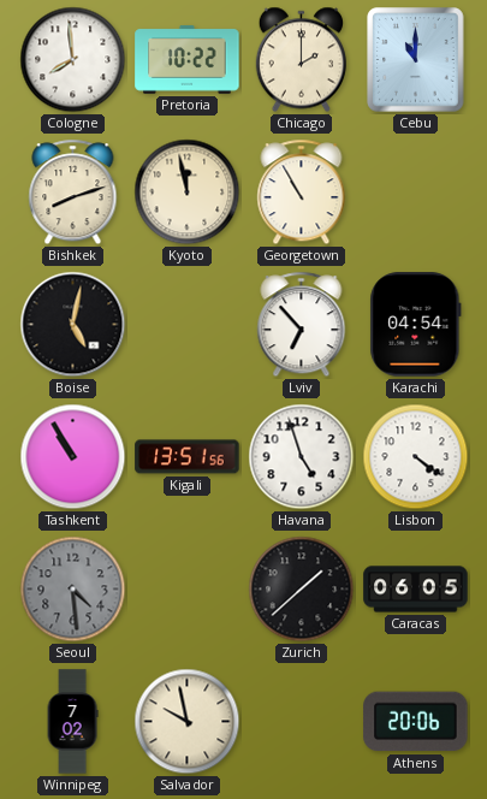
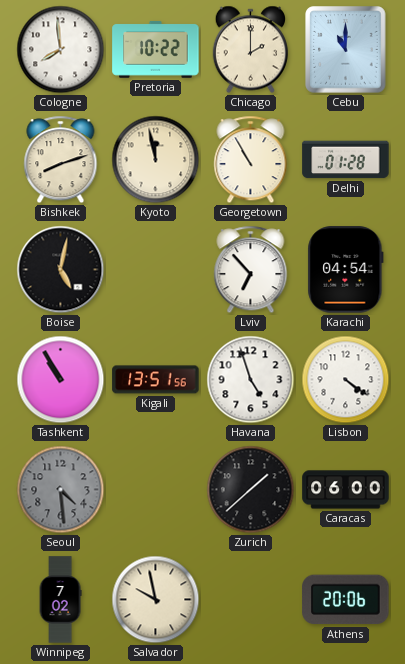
Delhi: none -> 01:28
Caracas: 06:05 -> 06:00
